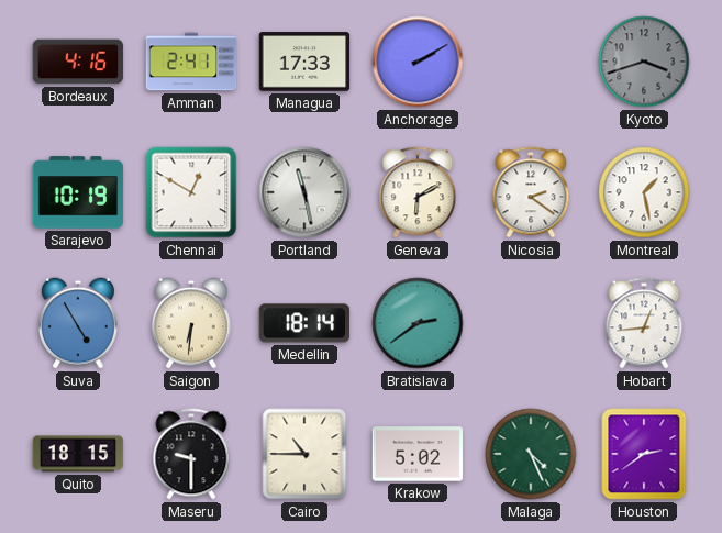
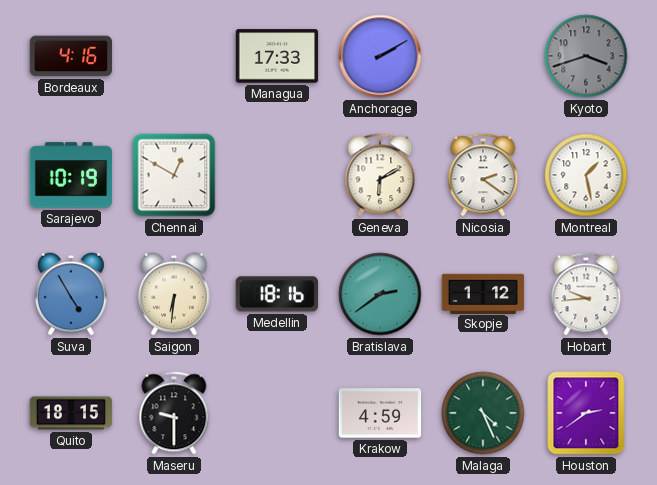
Amman: 2:41 -> none
Portland: 11:28 -> none
Medellin: 18:14 -> 18:16
Skopje: none -> 1:12
Hobart: 12:44 -> 9:44
Cairo: 10:45 -> none
Krakow: 5:02 -> 4:59
